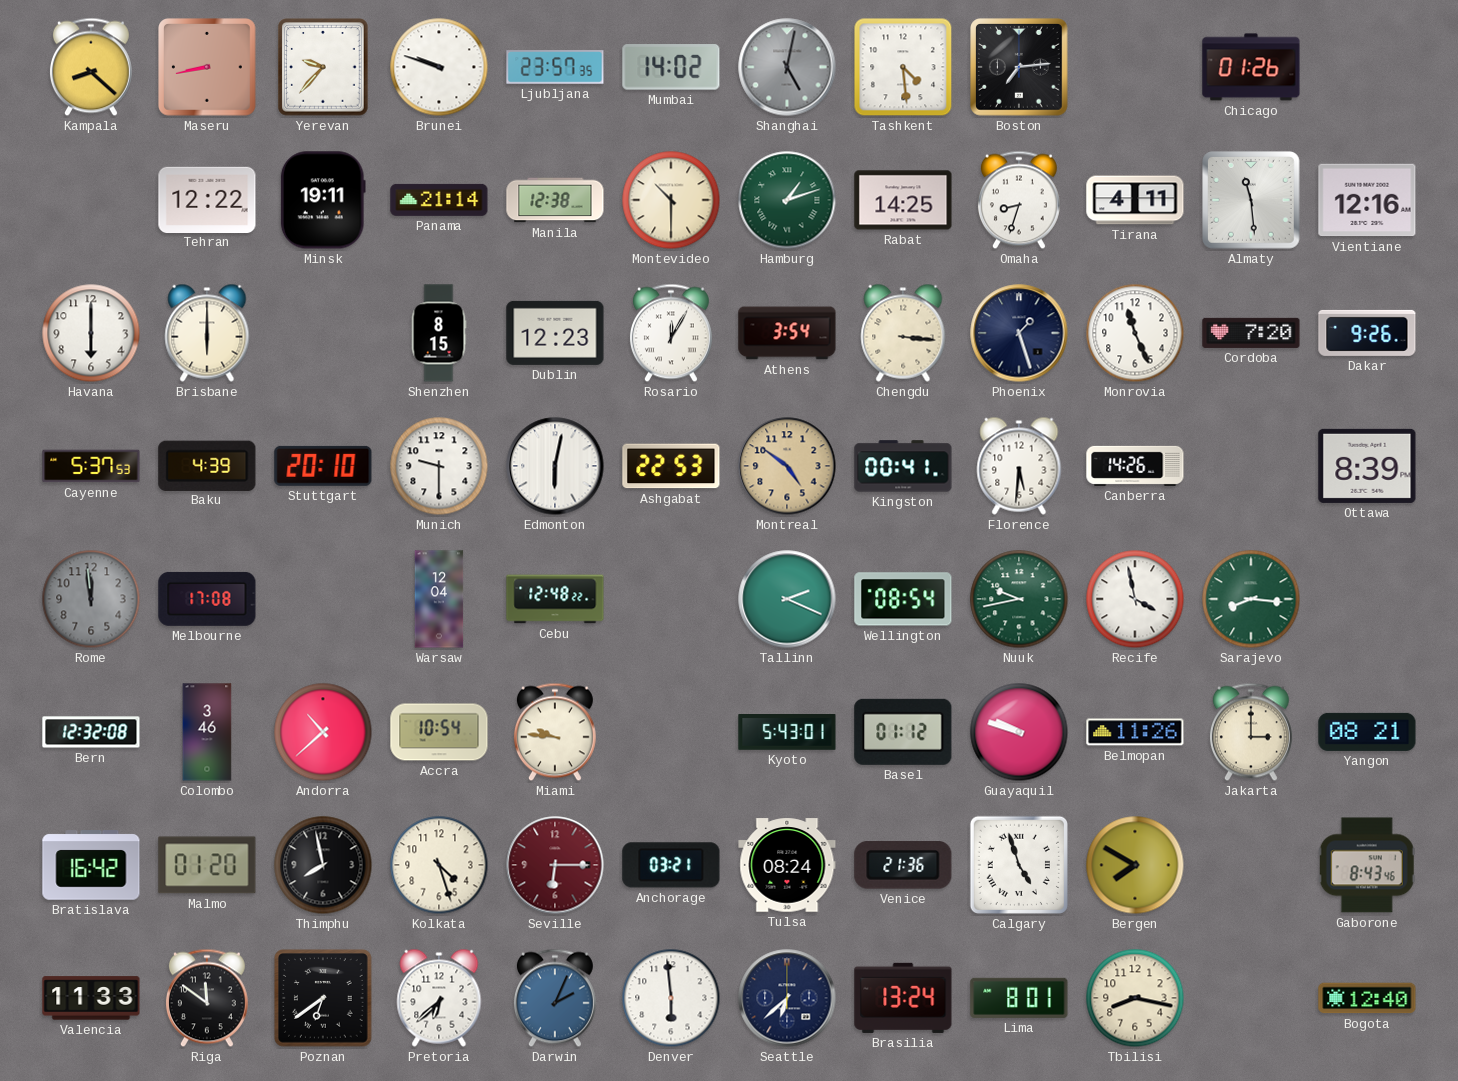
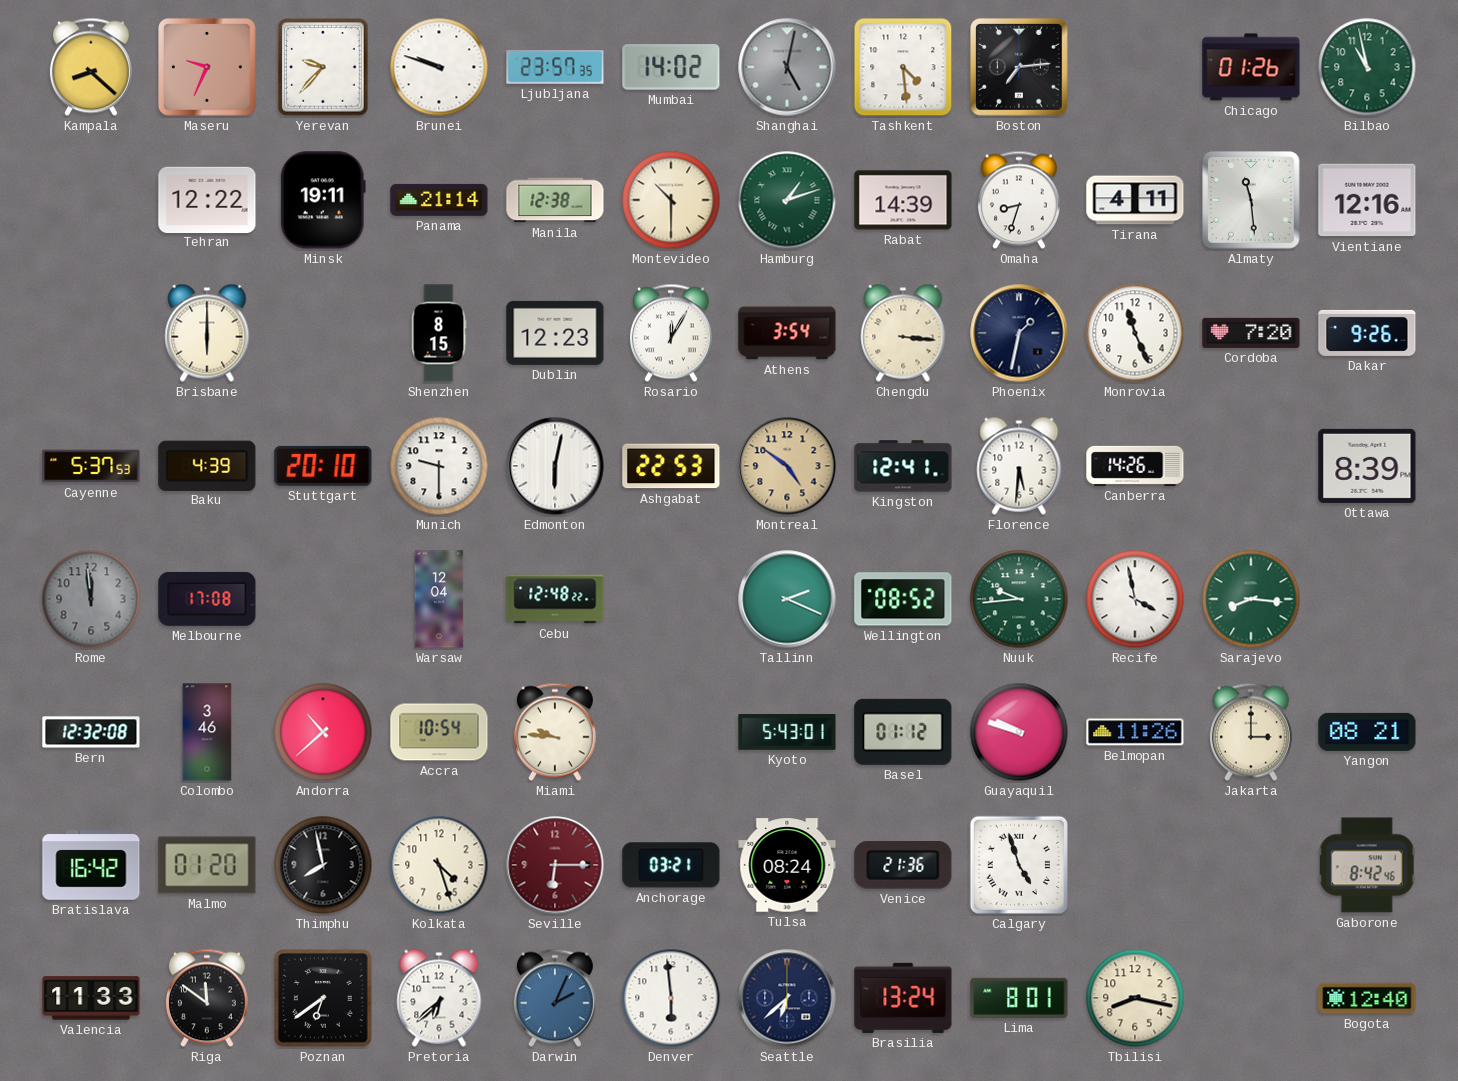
Maseru: 8:43 -> 9:34
Bilbao: none -> 10:58
Rabat: 14:25 -> 14:39
Havana: 6:00 -> none
Phoenix: 1:27 -> 1:32
Kingston: 00:41 -> 12:41
Wellington: 08:54 -> 08:52
Nuuk: 9:43 -> 9:44
Bergen: 7:50 -> none
Gaborone: 8:43 -> 8:42
